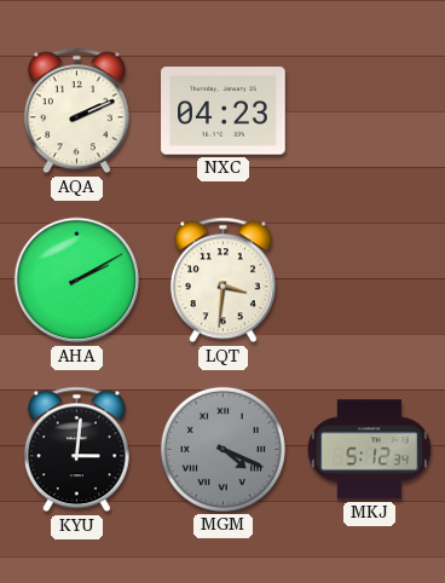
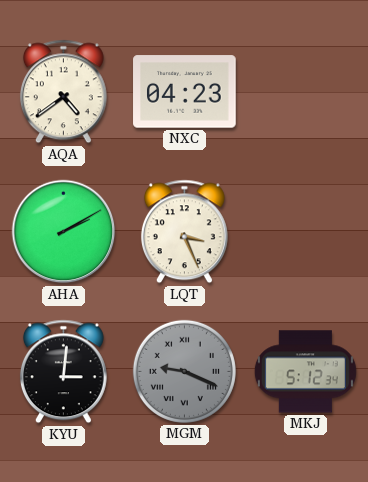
AQA: 2:11 -> 4:39
LQT: 3:31 -> 3:26
MGM: 4:19 -> 9:19
